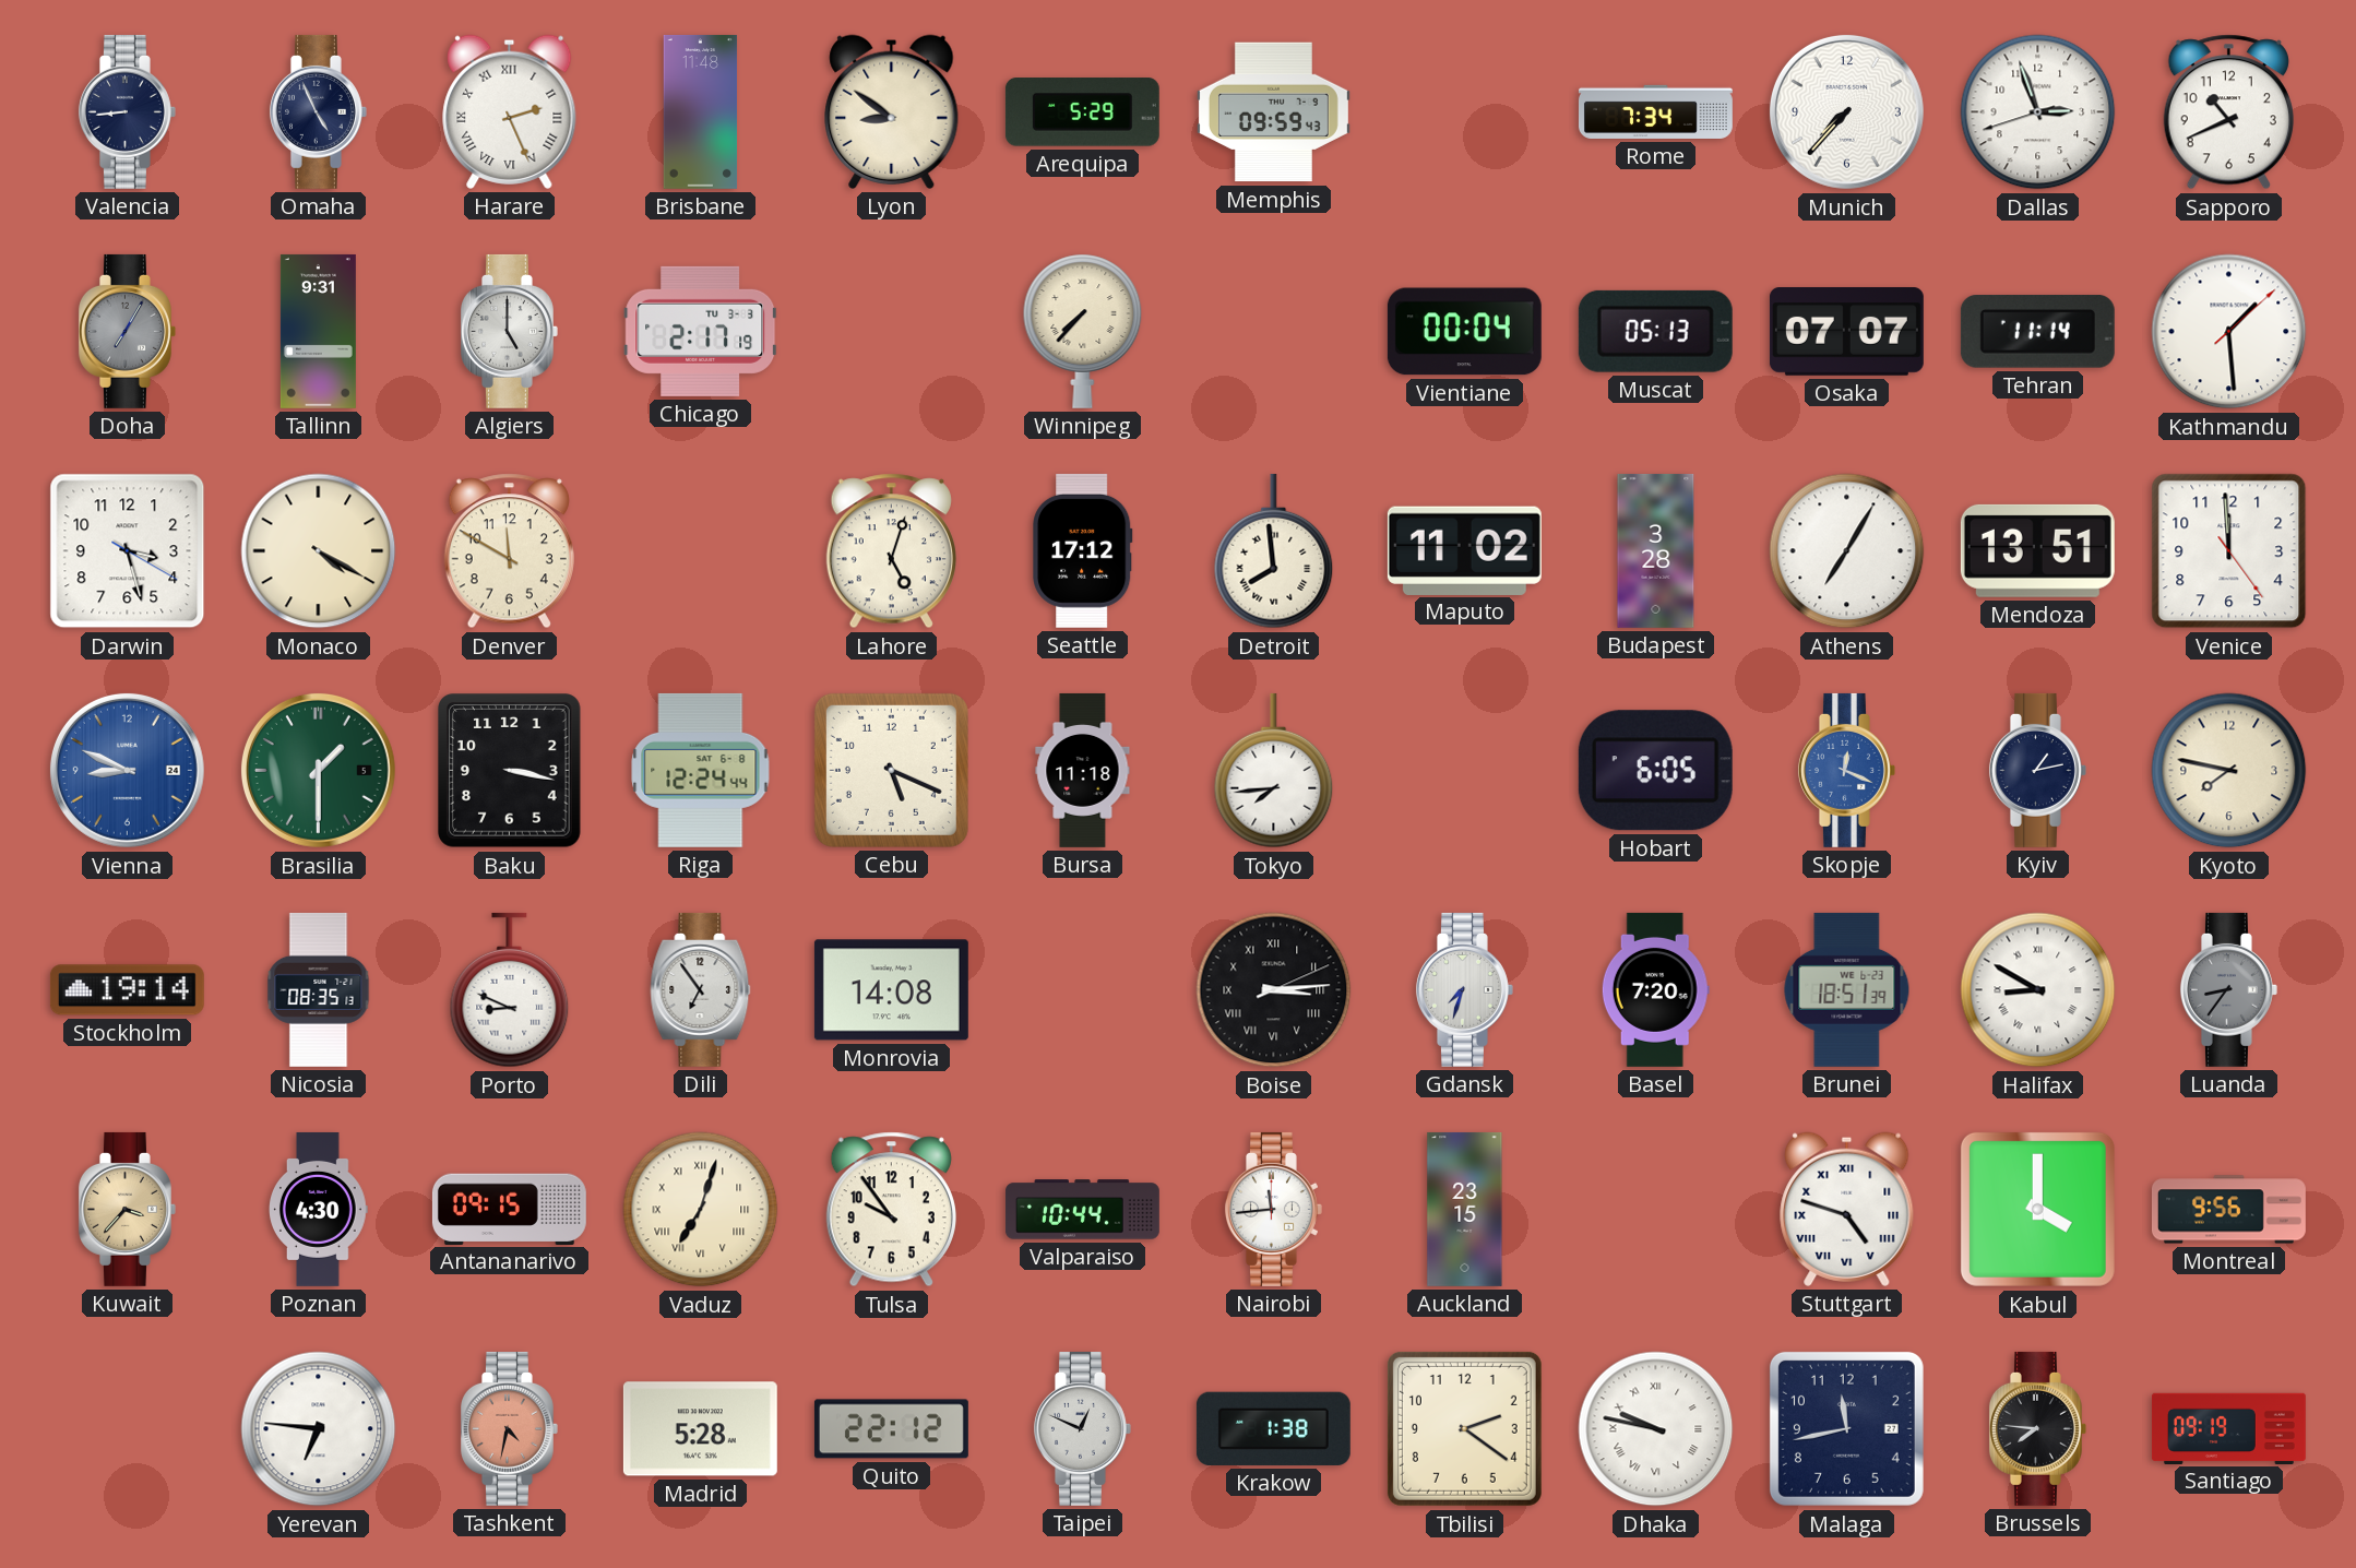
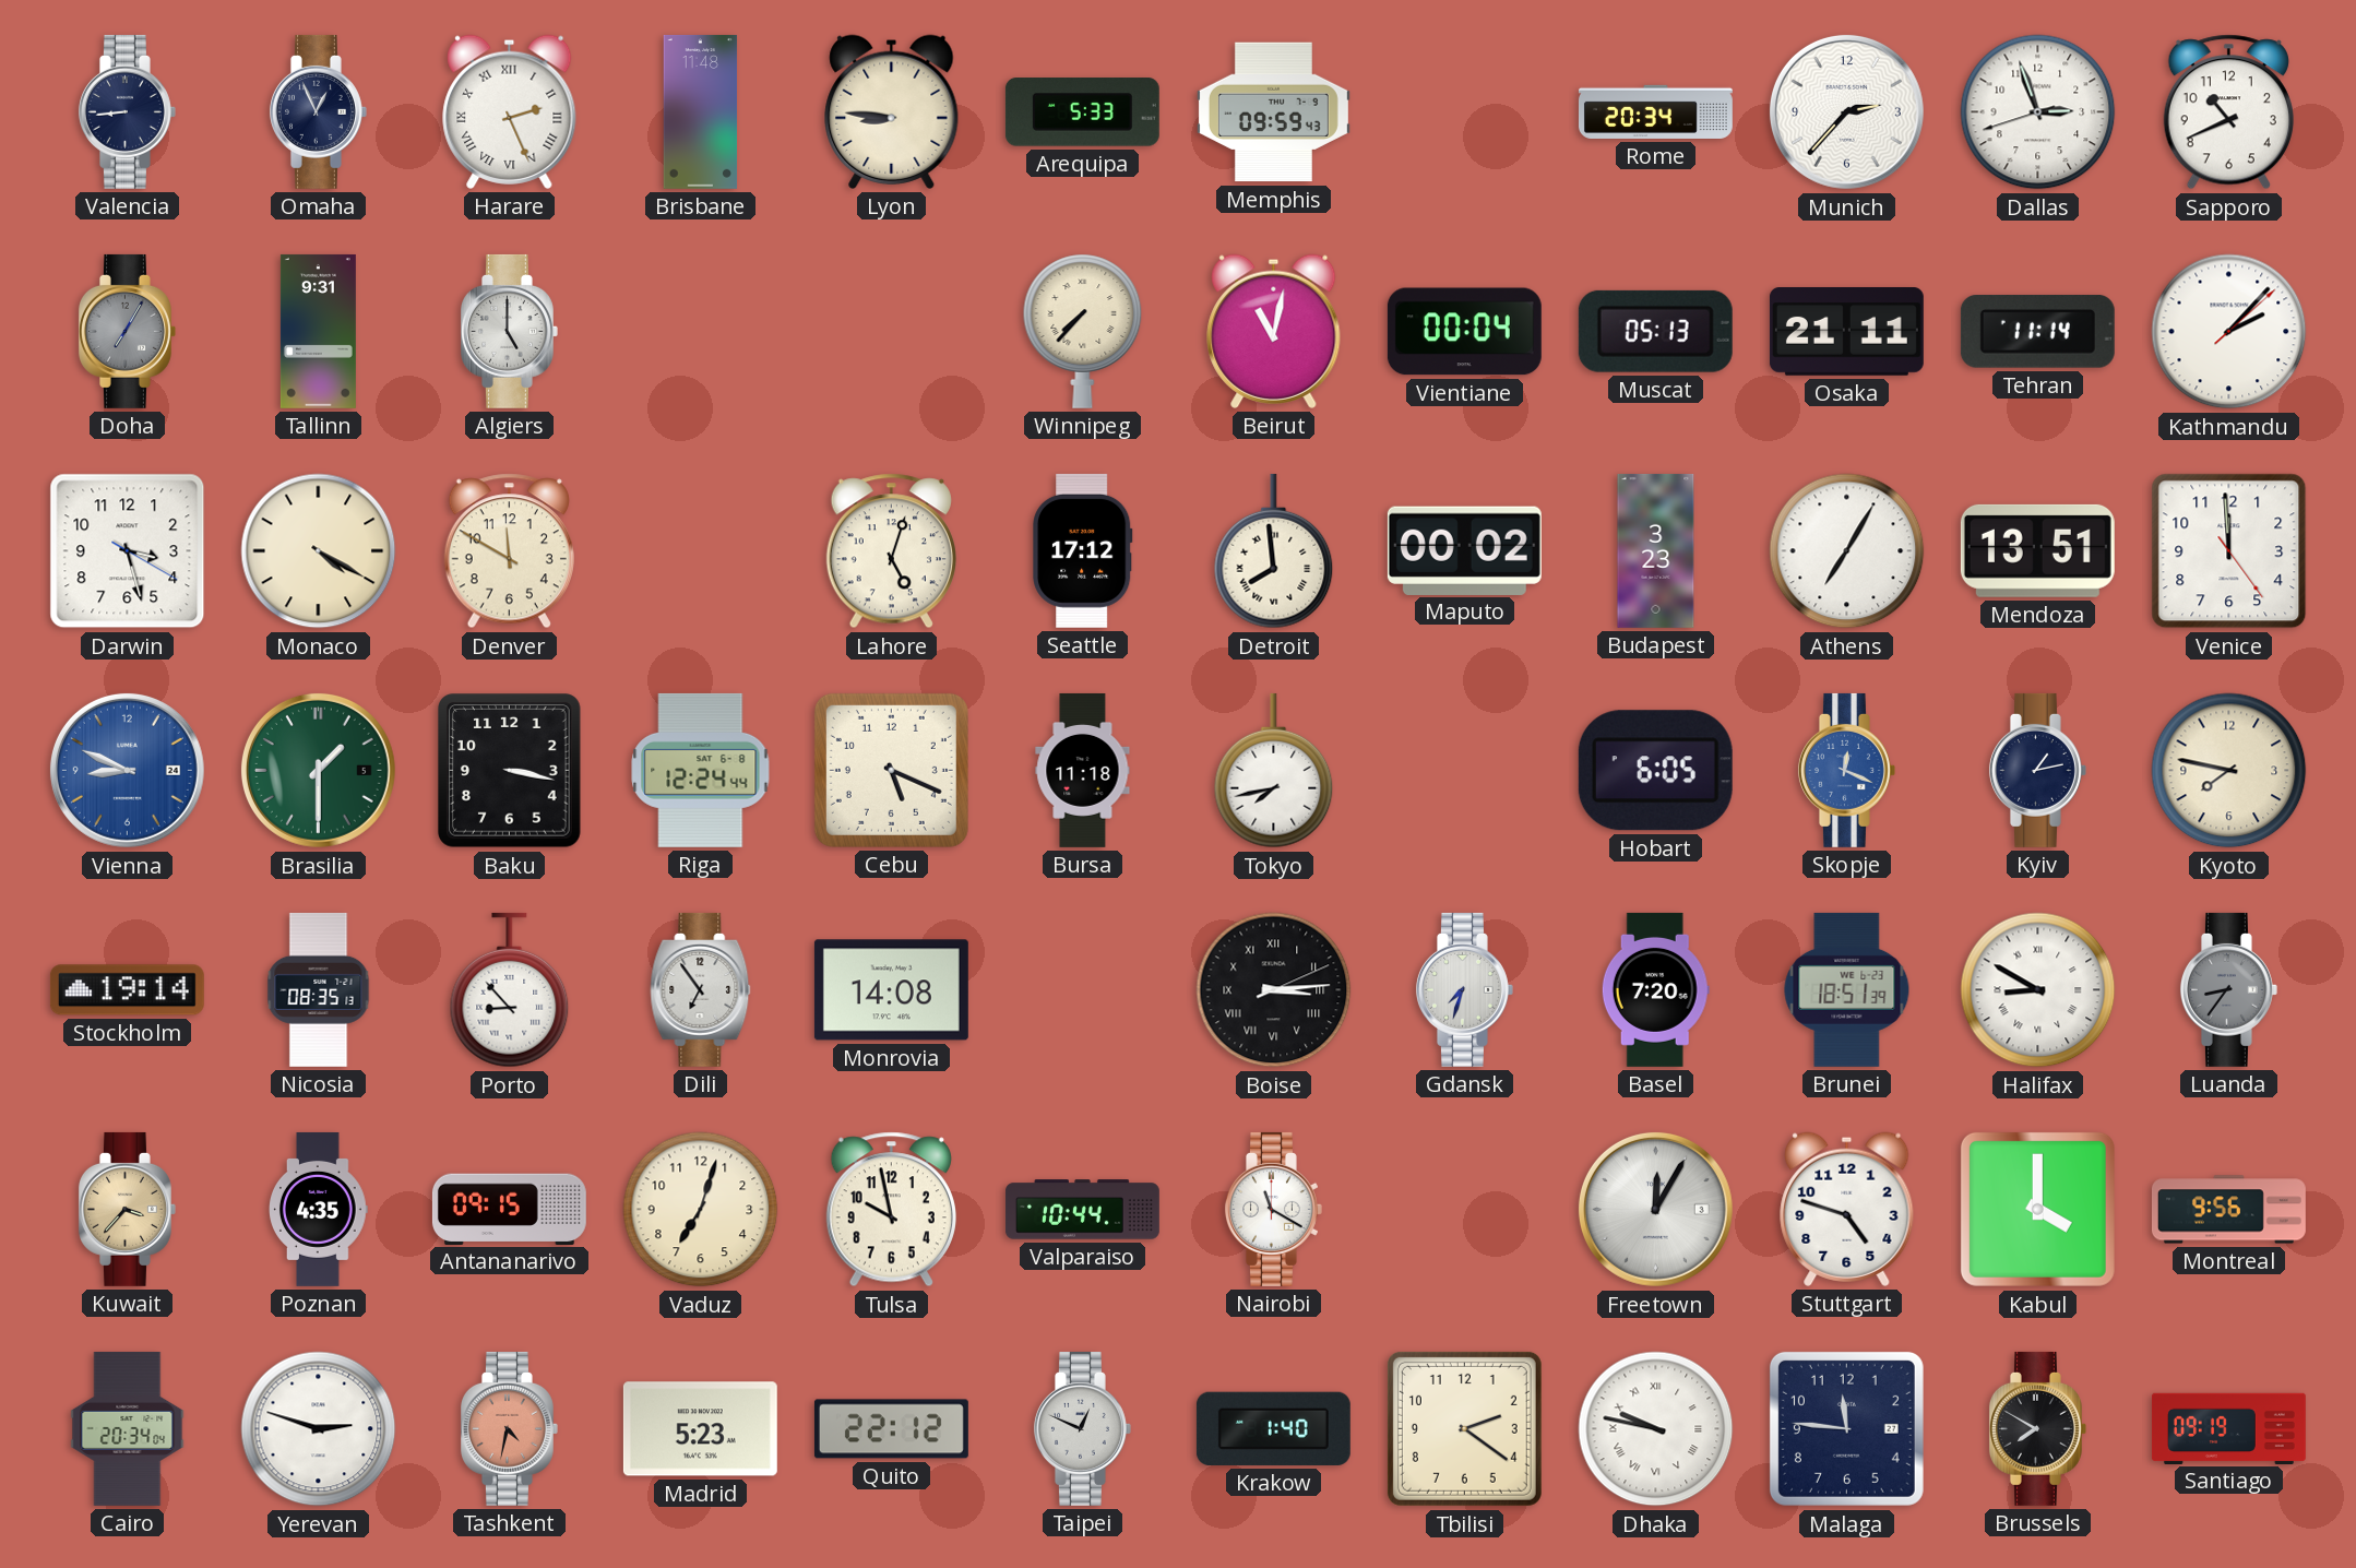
Omaha: 4:56 -> 12:56
Lyon: 8:51 -> 8:46
Arequipa: 5:29 -> 5:33
Rome: 7:34 -> 20:34
Munich: 7:37 -> 2:37
Chicago: 2:17 -> none
Beirut: none -> 11:02
Osaka: 07:07 -> 21:11
Kathmandu: 1:29 -> 2:07
Maputo: 11:02 -> 00:02
Budapest: 3:28 -> 3:23
Tokyo: 7:44 -> 7:43
Porto: 8:49 -> 8:53
Poznan: 4:30 -> 4:35
Vaduz numerals: Roman -> Arabic
Tulsa: 9:54 -> 9:58
Nairobi: 11:44 -> 11:20
Auckland: 23:15 -> none
Freetown: none -> 12:05
Stuttgart numerals: Roman -> Arabic
Cairo: none -> 20:34
Yerevan: 6:46 -> 2:48
Madrid: 5:28 -> 5:23
Krakow: 1:38 -> 1:40
Malaga: 11:43 -> 11:46
Brussels: 7:46 -> 7:50
